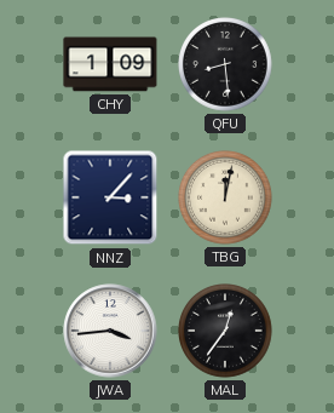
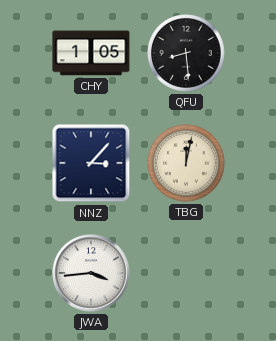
CHY: 1:09 -> 1:05
MAL: 12:36 -> none
